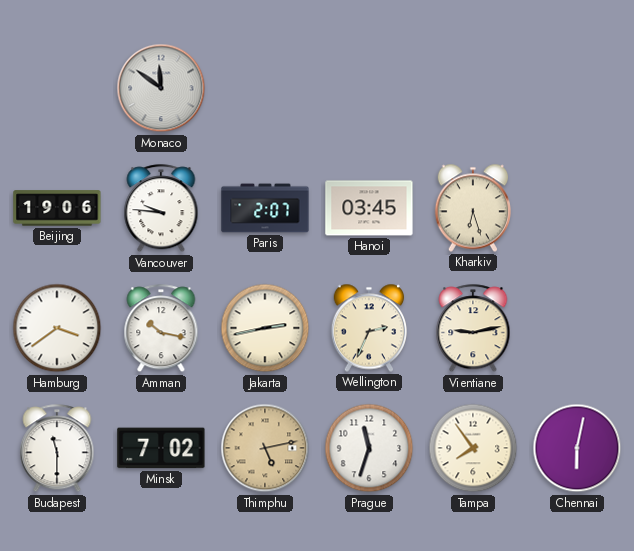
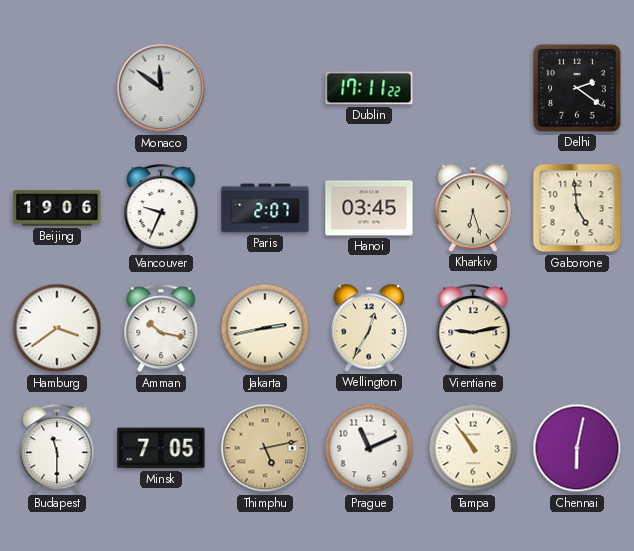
Dublin: none -> 17:11
Delhi: none -> 2:21
Vancouver: 9:46 -> 9:34
Gaborone: none -> 4:59
Wellington: 2:34 -> 12:35
Minsk: 7:02 -> 7:05
Prague: 11:33 -> 11:11
Tampa: 7:54 -> 10:54
